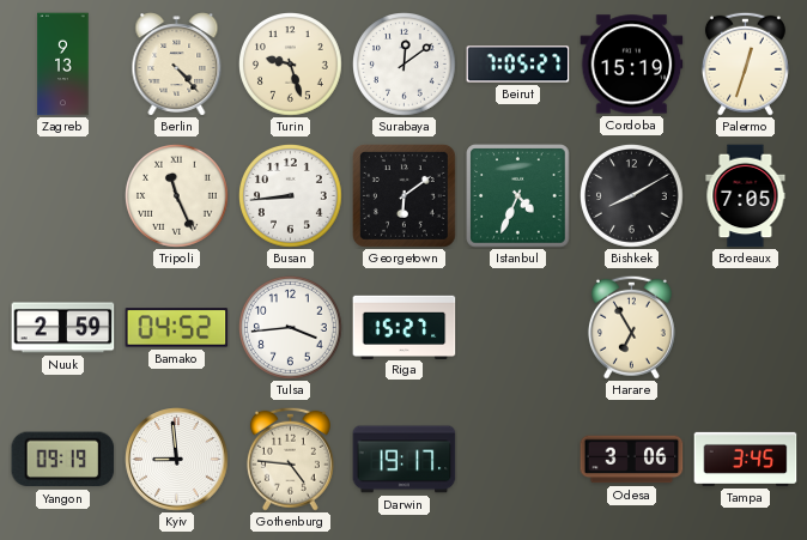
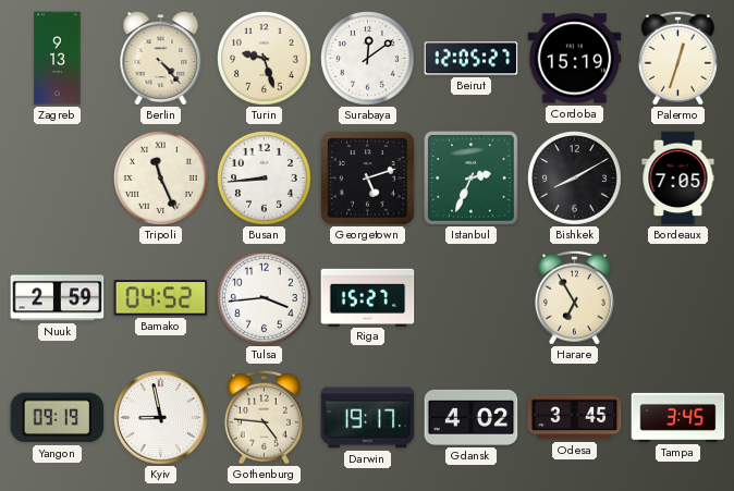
Beirut: 7:05 -> 12:05
Georgetown: 6:09 -> 5:12
Istanbul: 4:34 -> 2:34
Kyiv: 8:59 -> 8:58
Gdansk: none -> 4:02
Odesa: 3:06 -> 3:45
